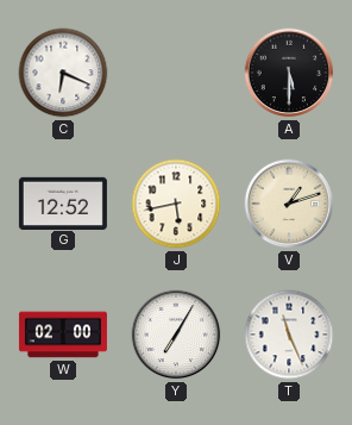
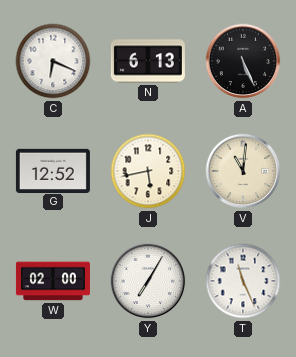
N: none -> 6:13
A: 5:30 -> 5:26
V: 1:12 -> 11:01
